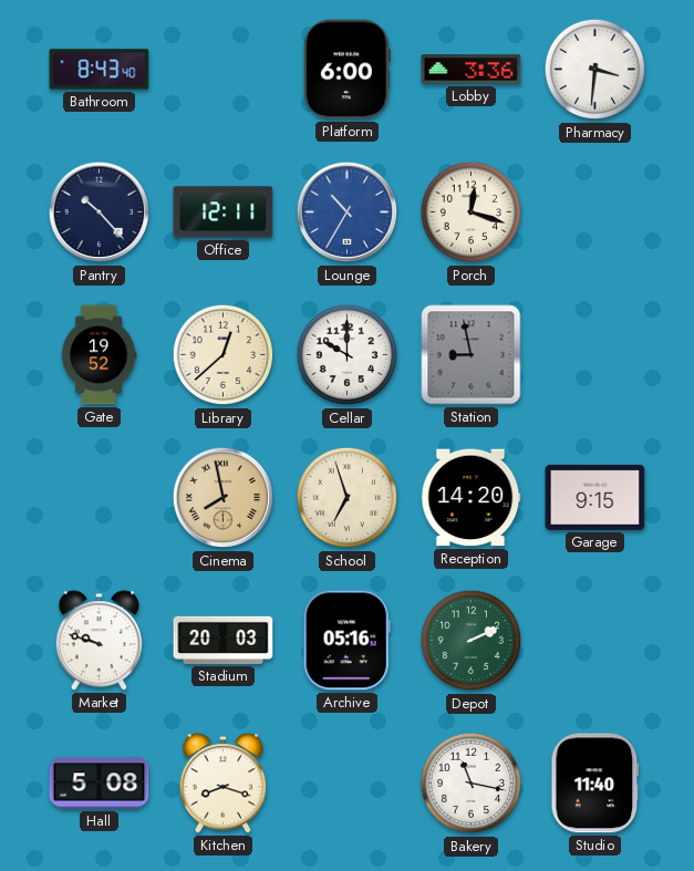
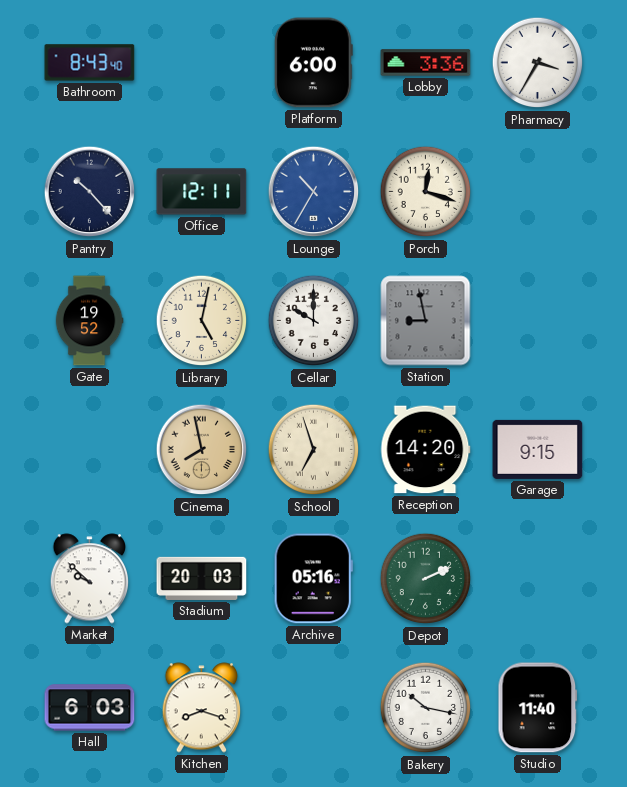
Pharmacy: 3:31 -> 3:35
Library: 12:38 -> 5:02
Market: 9:48 -> 9:52
Hall: 5:08 -> 6:03
Bakery: 11:17 -> 10:17
